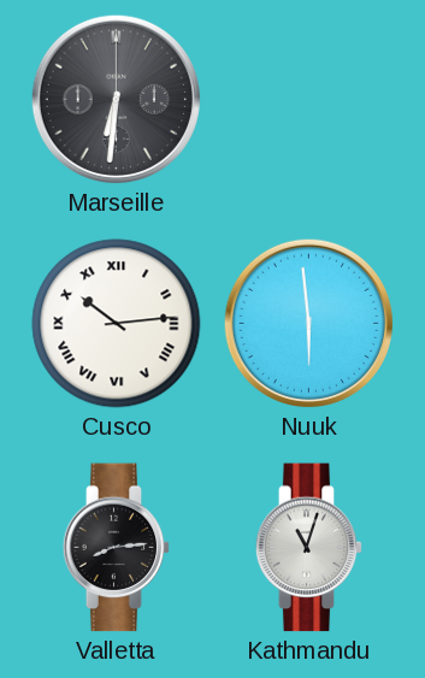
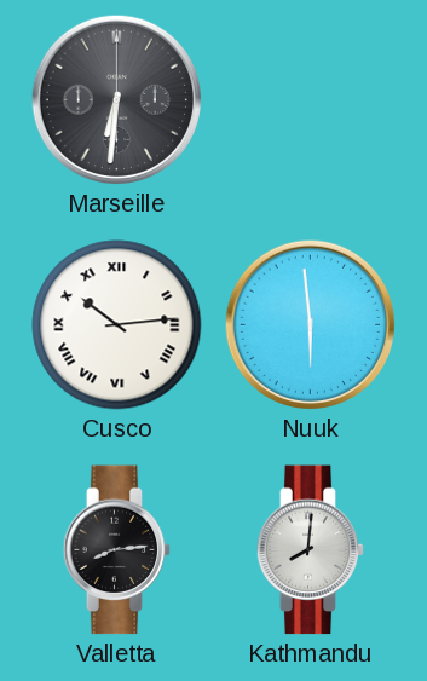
Kathmandu: 11:03 -> 8:01
